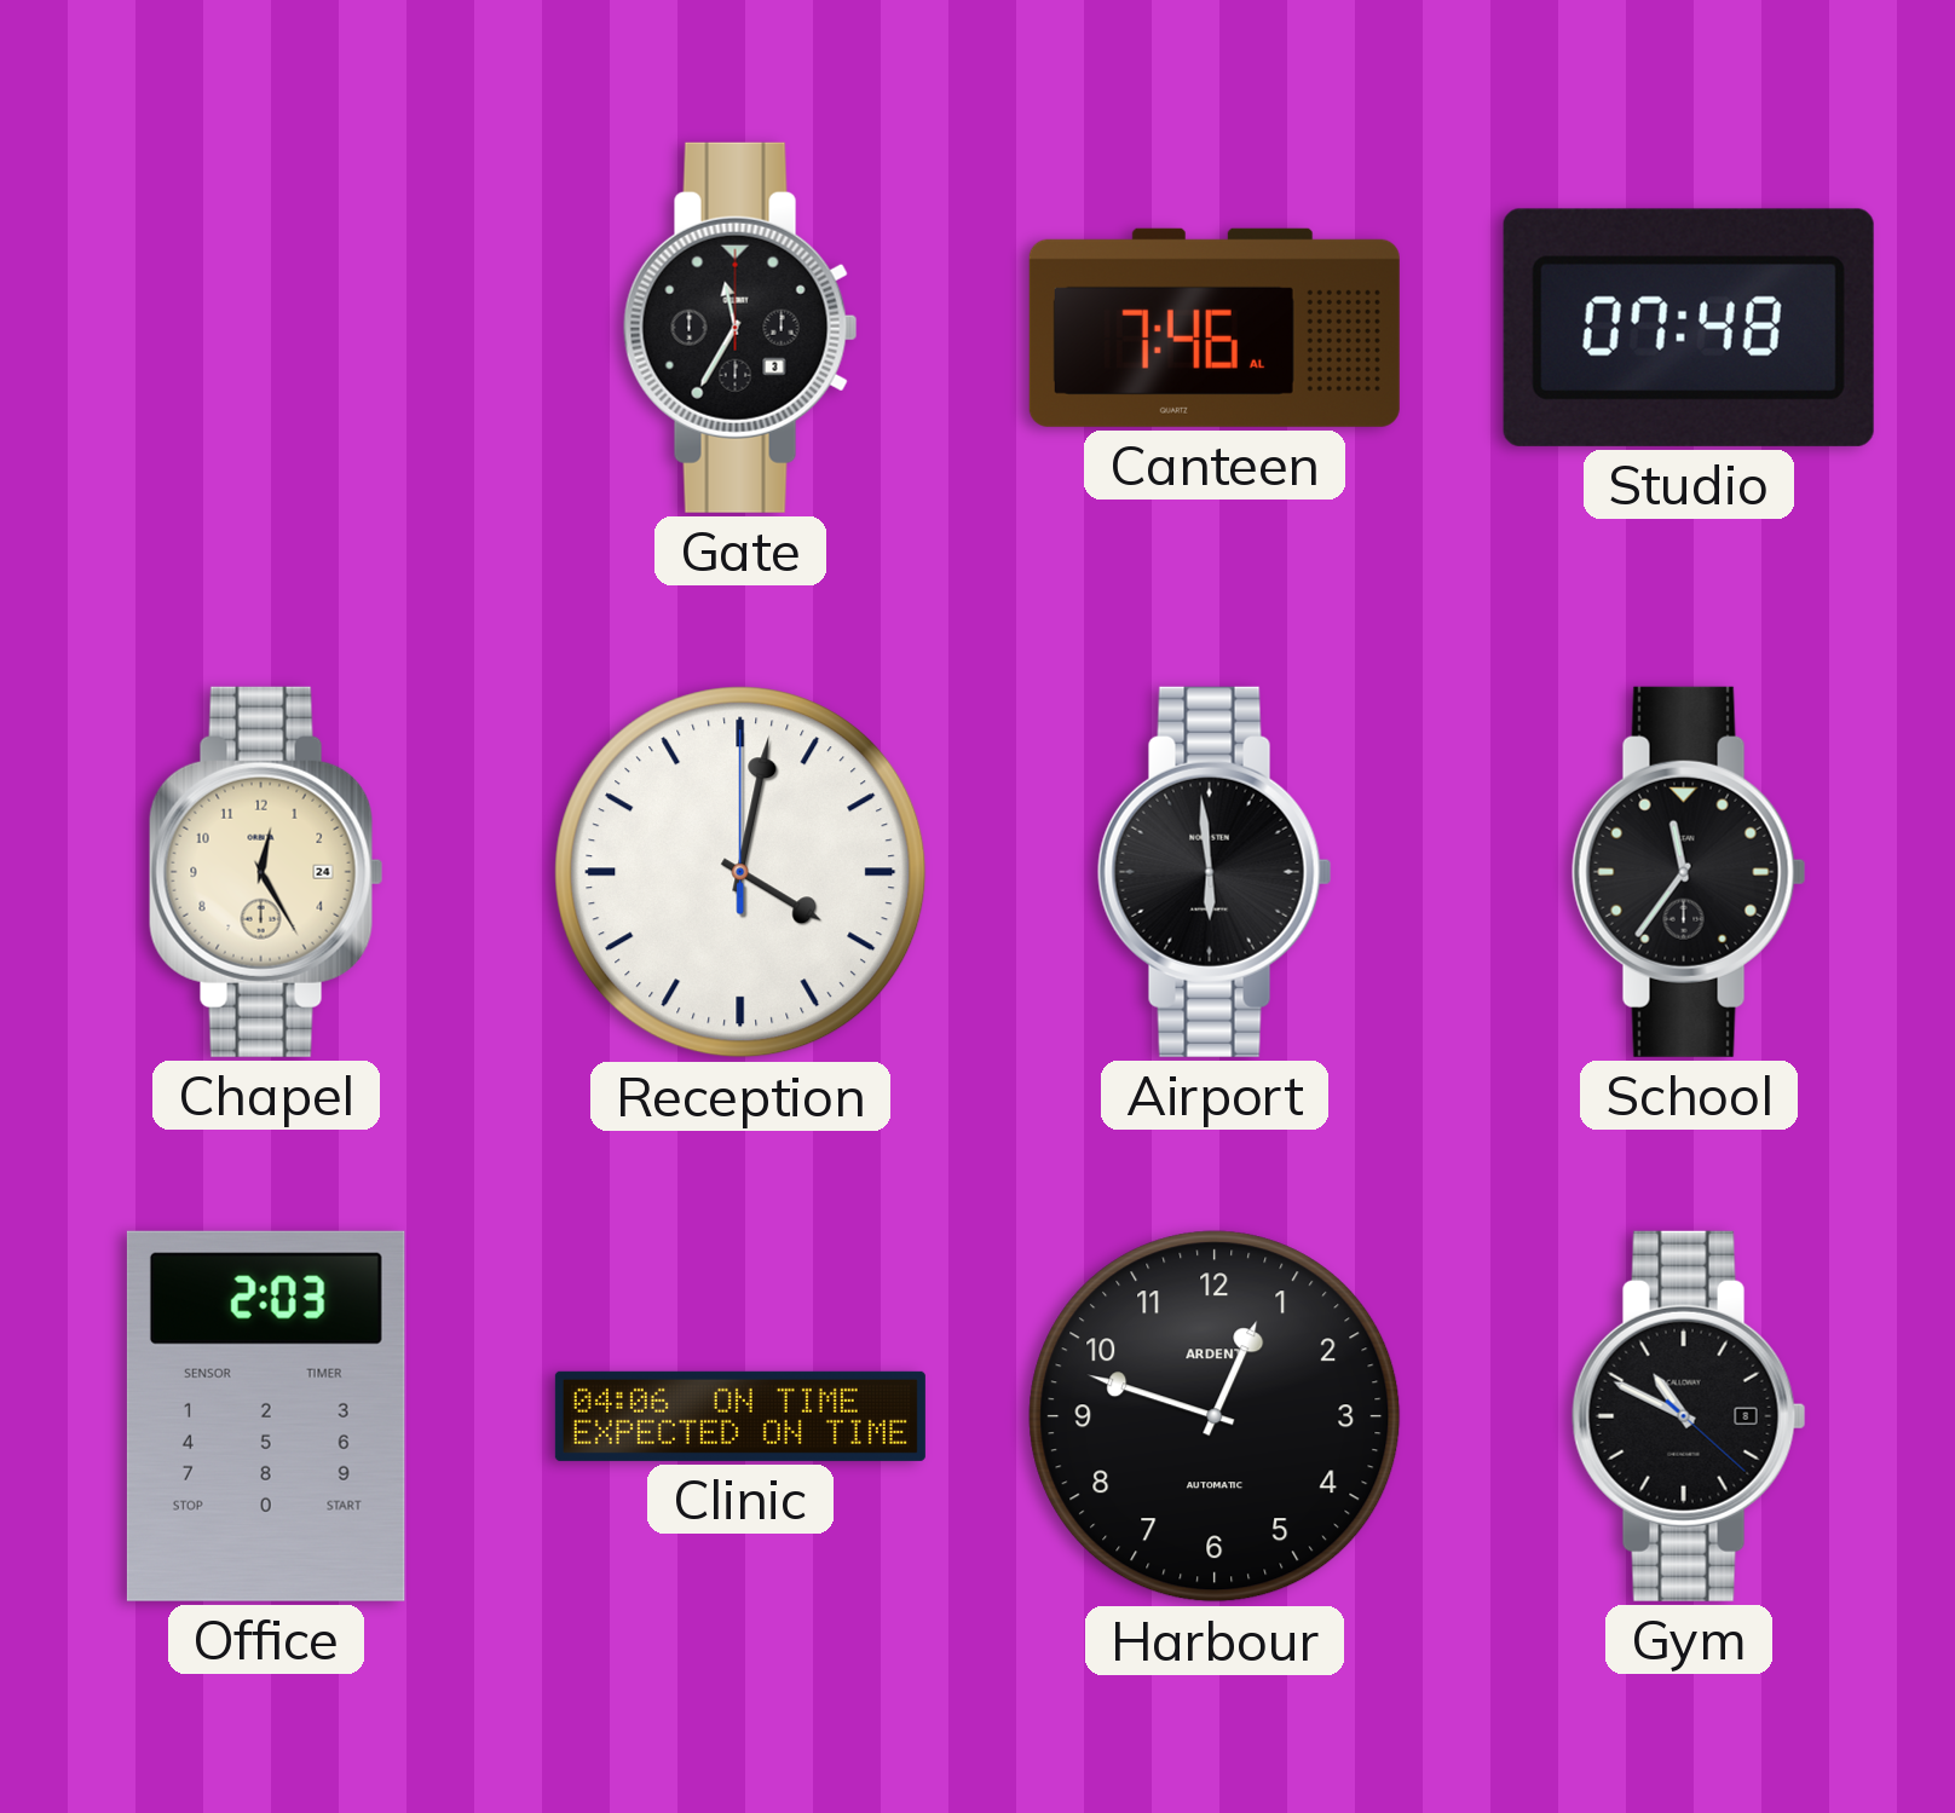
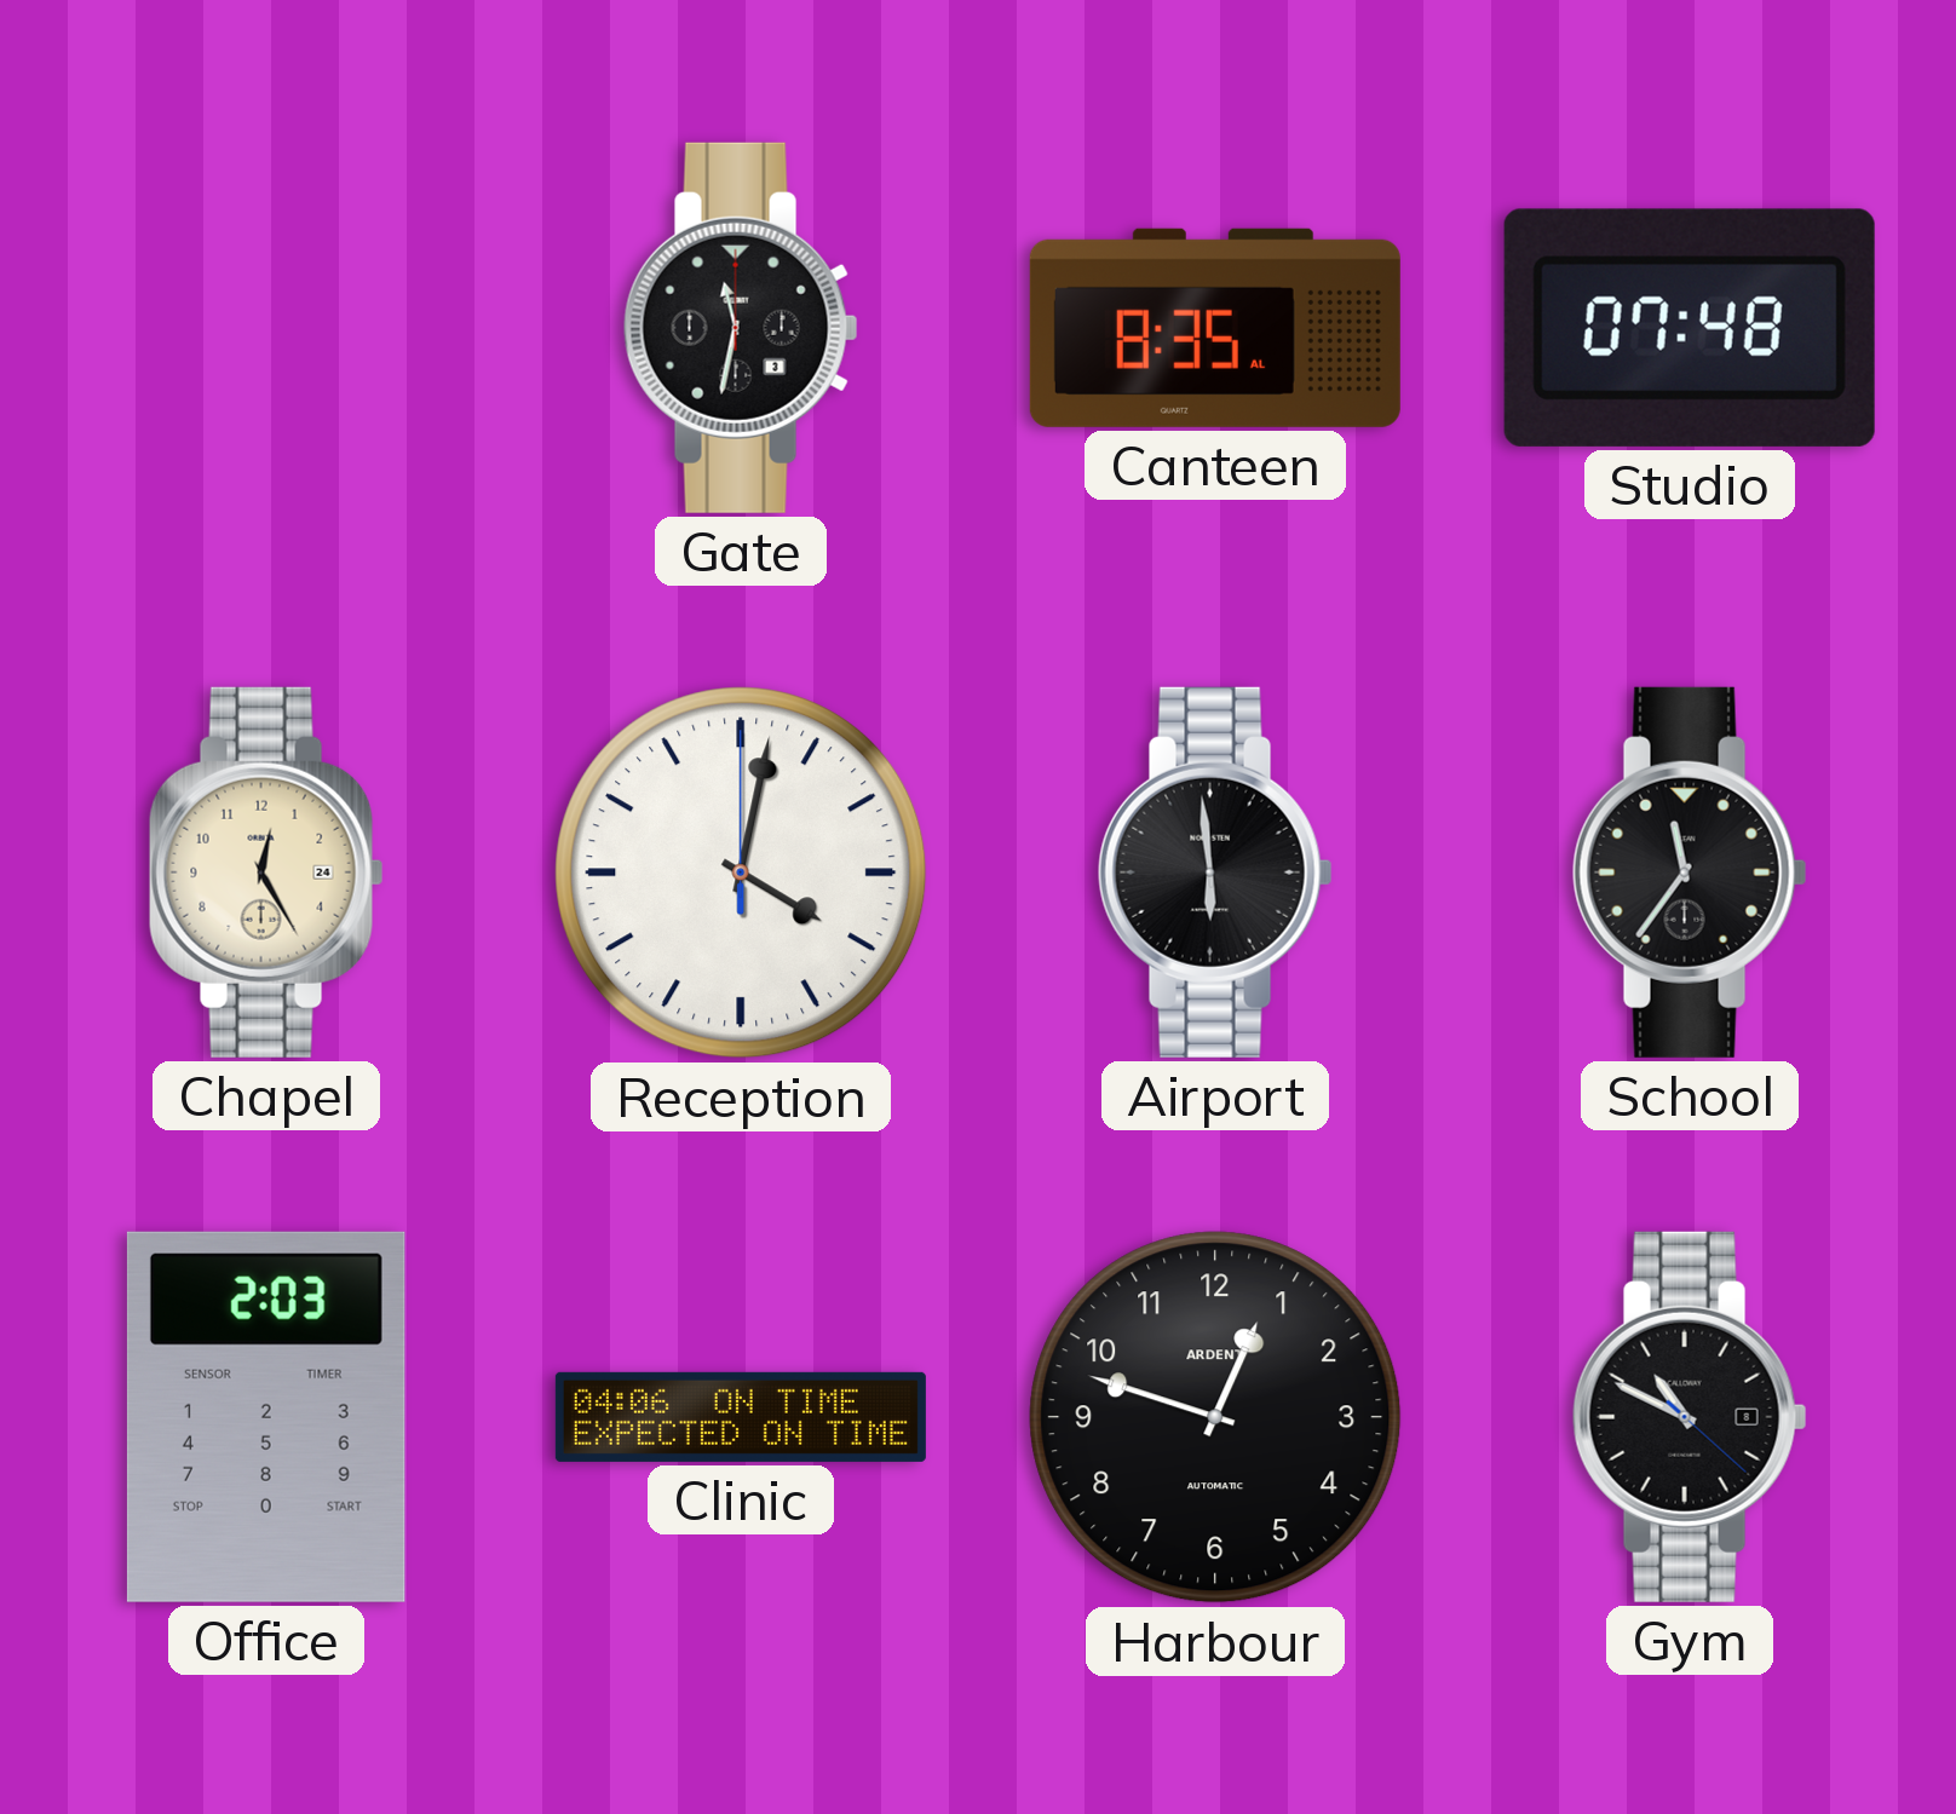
Gate: 11:35 -> 11:32
Canteen: 7:46 -> 8:35
